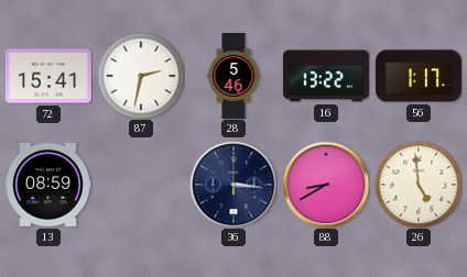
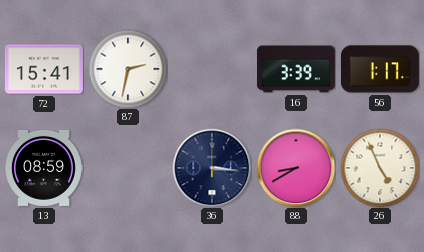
28: 5:46 -> none
16: 13:22 -> 3:39
26: 4:59 -> 4:56
